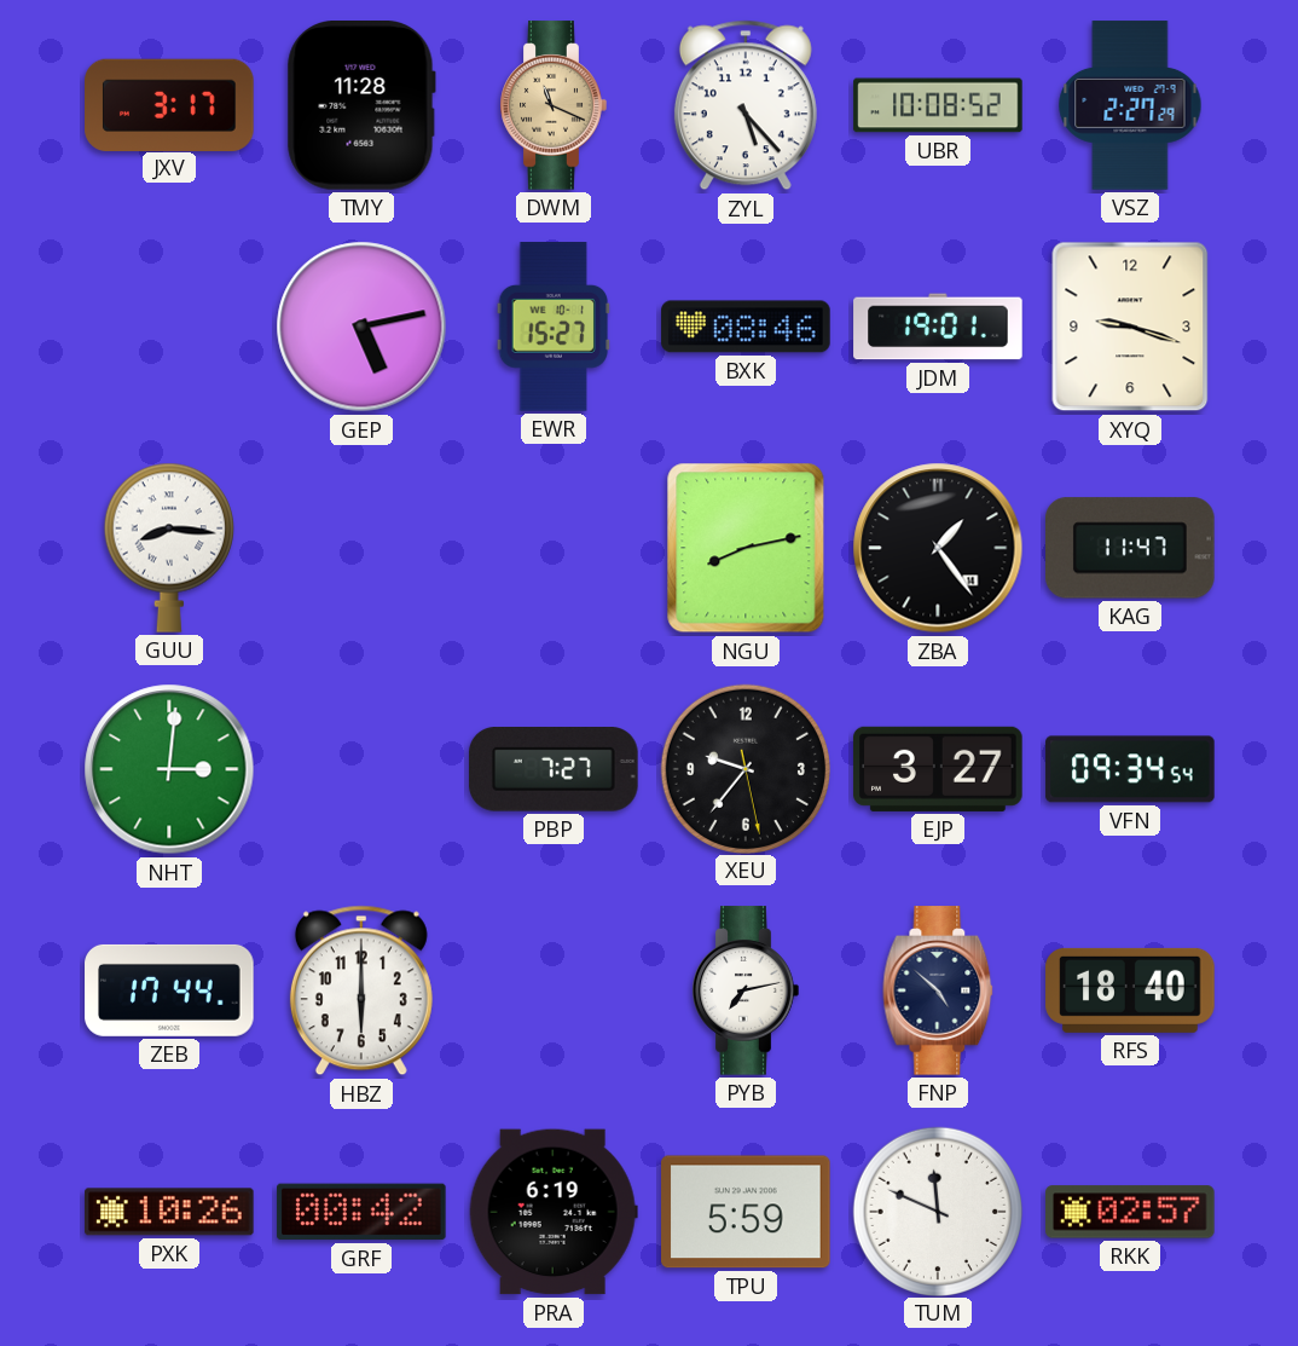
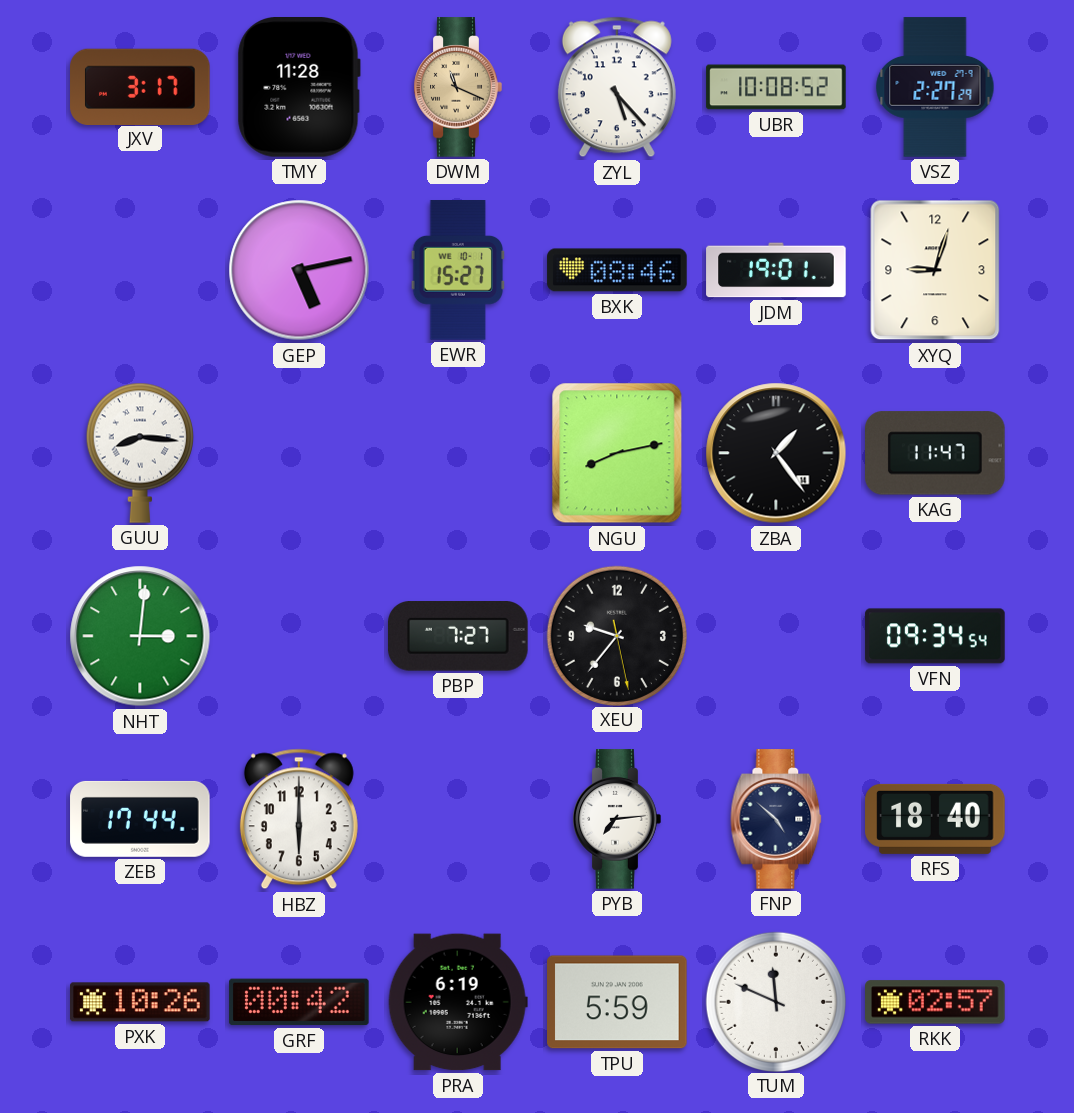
XYQ: 9:18 -> 9:03
EJP: 3:27 -> none
PYB: 7:13 -> 7:14
